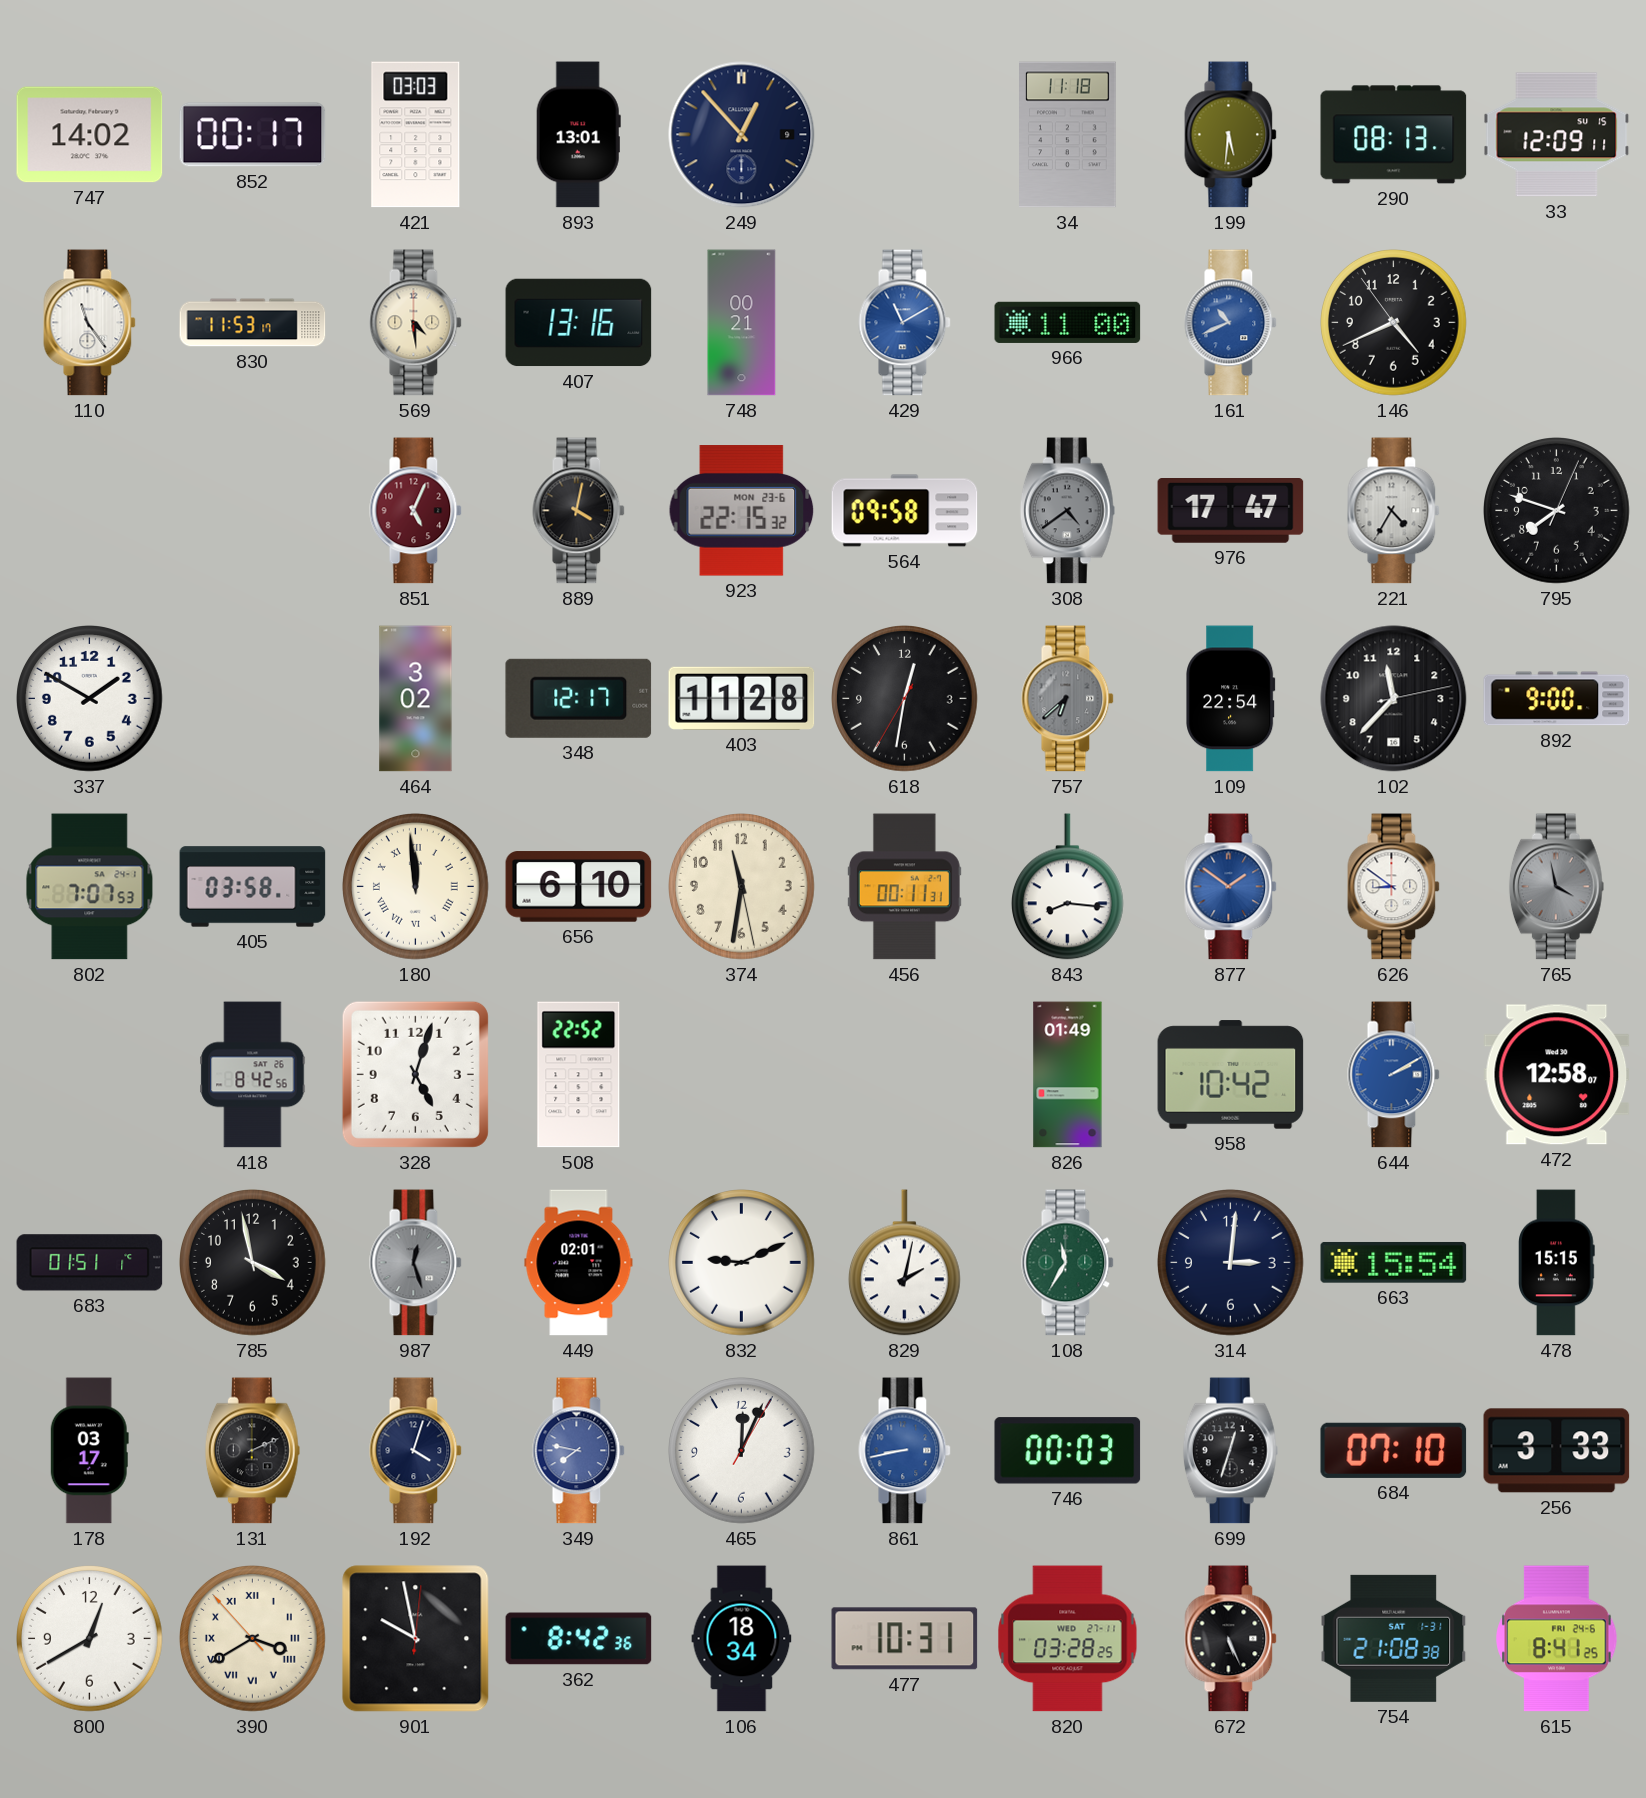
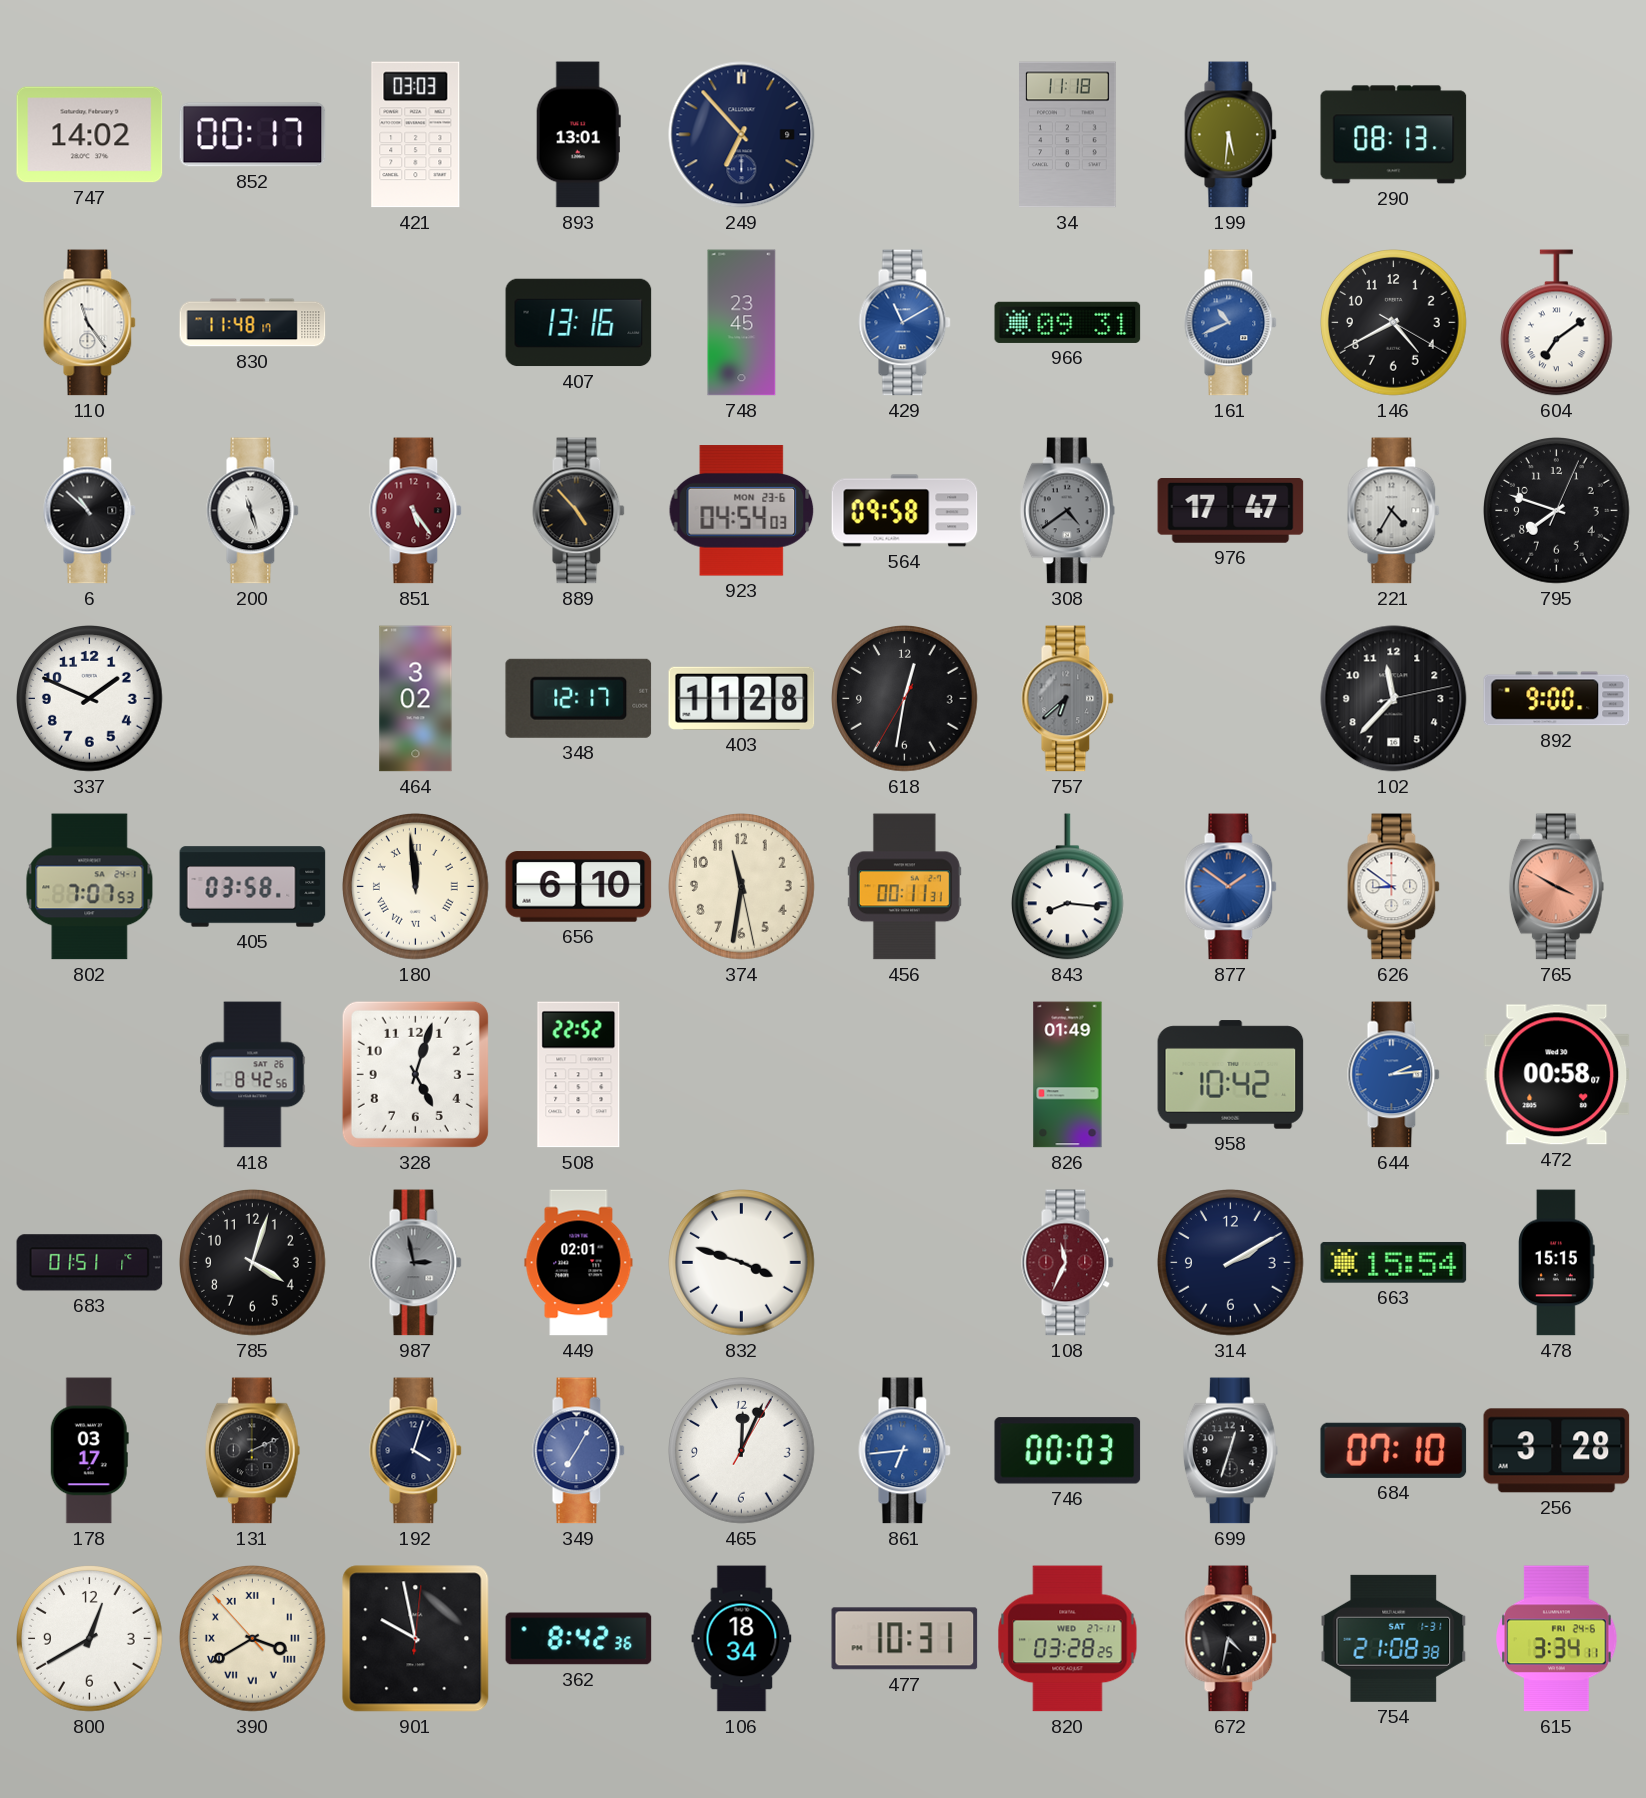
249: 12:53 -> 6:53
33: 12:09 -> none
830: 11:53 -> 11:48
569: 4:29 -> none
748: 00:21 -> 23:45
966: 11:00 -> 09:31
146: 4:40:54 -> 4:40:20
604: none -> 7:09
6: none -> 10:52
200: none -> 11:27
851: 5:04 -> 5:24
889: 4:02 -> 4:53
923: 22:15 -> 04:54
337: 1:50 -> 1:49
109: 22:54 -> none
765: 3:58 -> 3:50
765 dial: grey -> salmon
644: 2:10 -> 2:14
472: 12:58 -> 00:58
785: 3:58 -> 4:03
987: 12:27 -> 2:58
832: 9:11 -> 3:48
829: 2:02 -> none
108: 11:35 -> 11:34
108 dial: green -> burgundy
314: 3:01 -> 2:10
349: 7:47 -> 7:05
861: 8:43 -> 6:44
256: 3:33 -> 3:28
672: 5:26 -> 4:32
615: 8:41 -> 3:34
